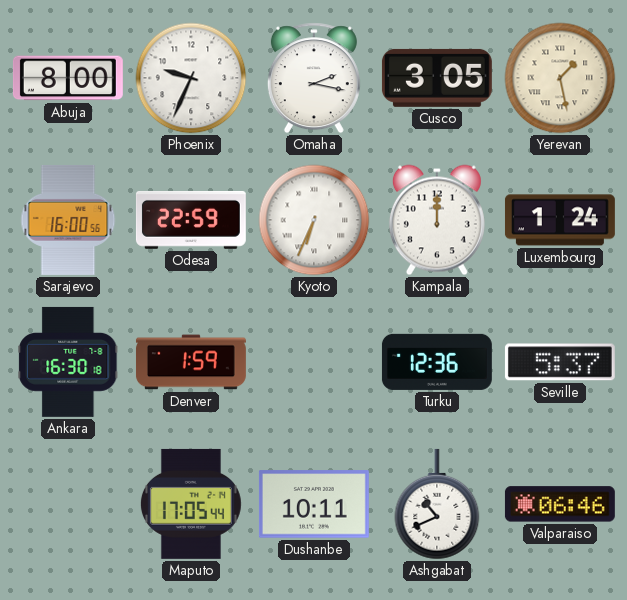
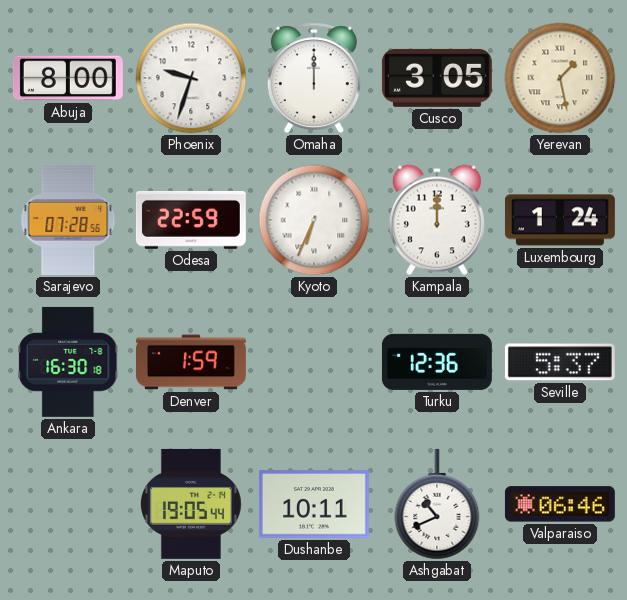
Phoenix: 9:34 -> 9:33
Omaha: 2:17 -> 12:00
Sarajevo: 16:00 -> 07:28
Maputo: 17:05 -> 19:05
